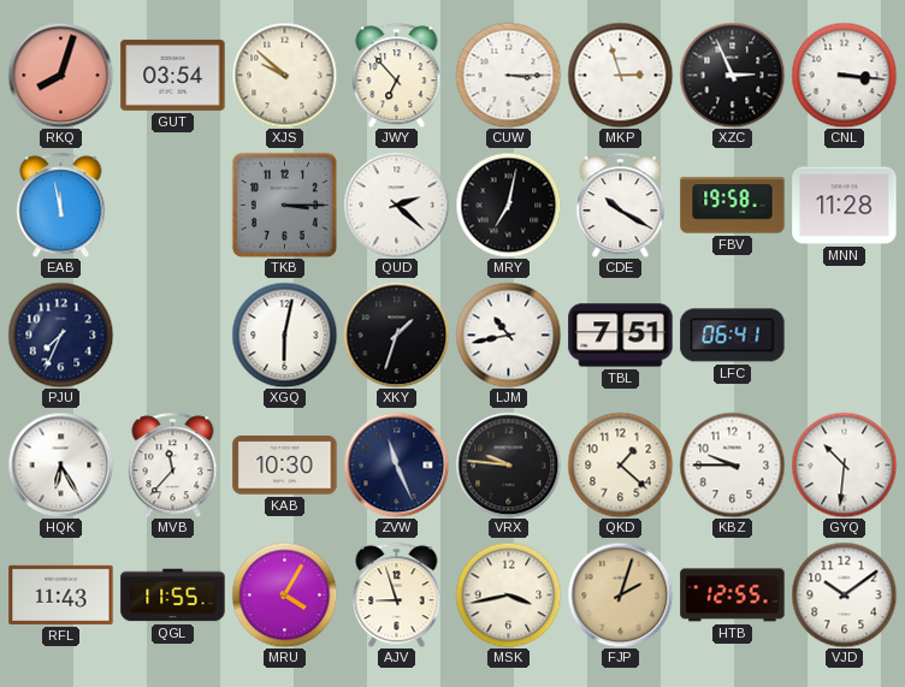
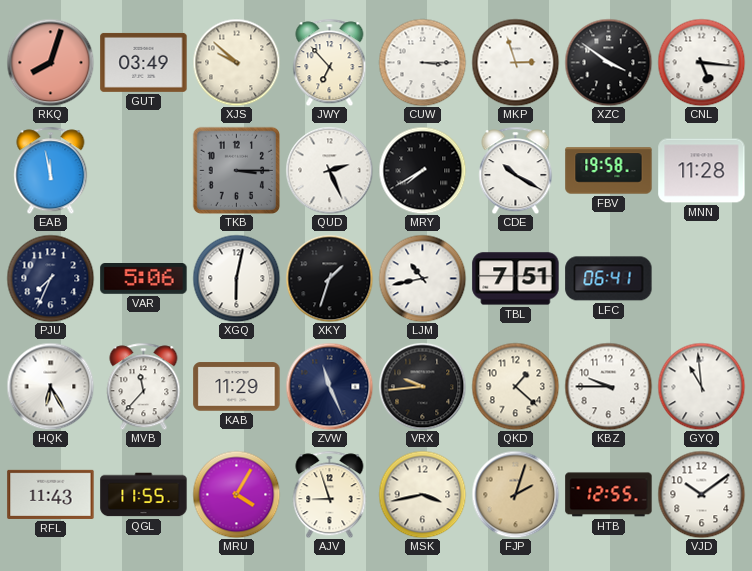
GUT: 03:54 -> 03:49
XZC: 2:56 -> 3:51
CNL: 3:16 -> 5:16
QUD: 2:22 -> 2:26
MRY: 7:02 -> 7:40
VAR: none -> 5:06
KAB: 10:30 -> 11:29
VRX: 9:46 -> 9:44
GYQ: 10:31 -> 10:59
